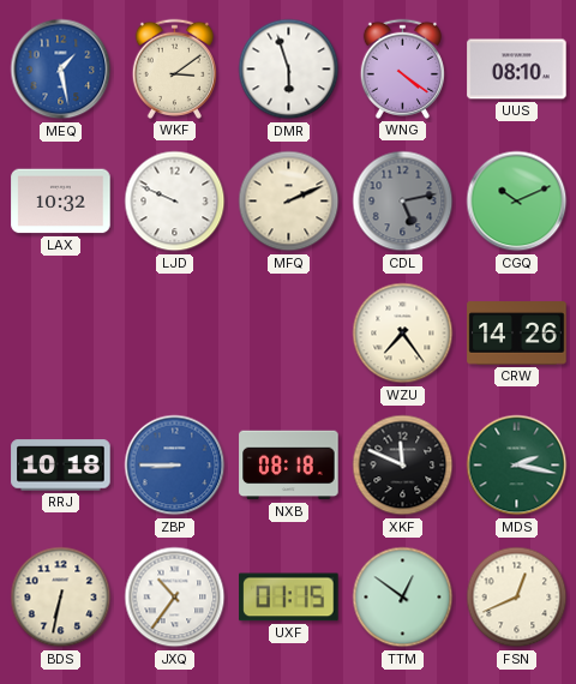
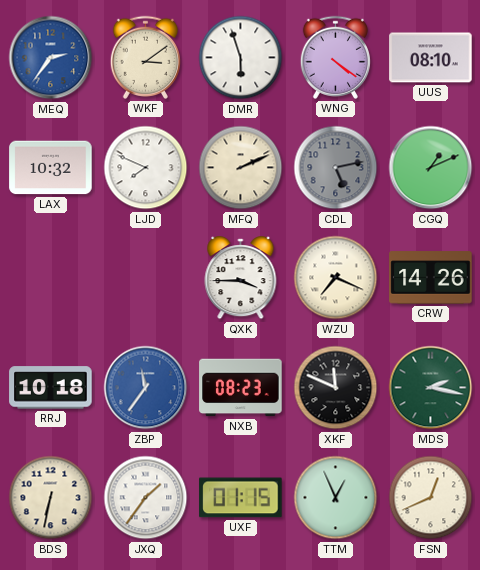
MEQ: 1:28 -> 2:36
LJD: 9:49 -> 7:49
CGQ: 10:11 -> 1:11
QXK: none -> 3:45
WZU: 7:24 -> 7:19
ZBP: 8:45 -> 11:36
NXB: 08:18 -> 08:23
JXQ: 10:36 -> 1:36
TTM: 12:51 -> 12:56
